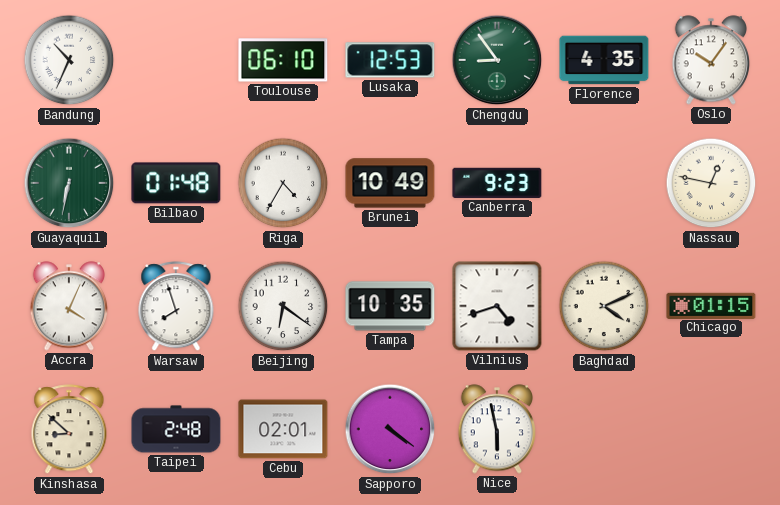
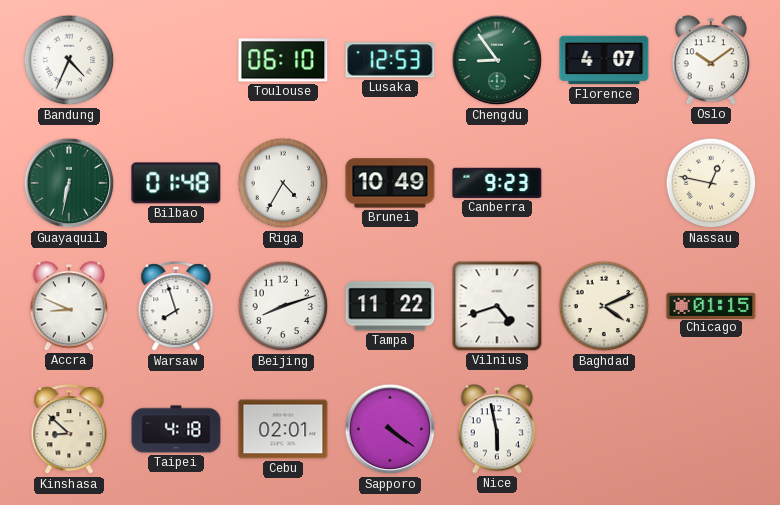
Bandung: 10:34 -> 4:34
Florence: 4:35 -> 4:07
Oslo: 10:06 -> 10:09
Accra: 4:04 -> 8:49
Beijing: 6:21 -> 8:12
Tampa: 10:35 -> 11:22
Taipei: 2:48 -> 4:18
